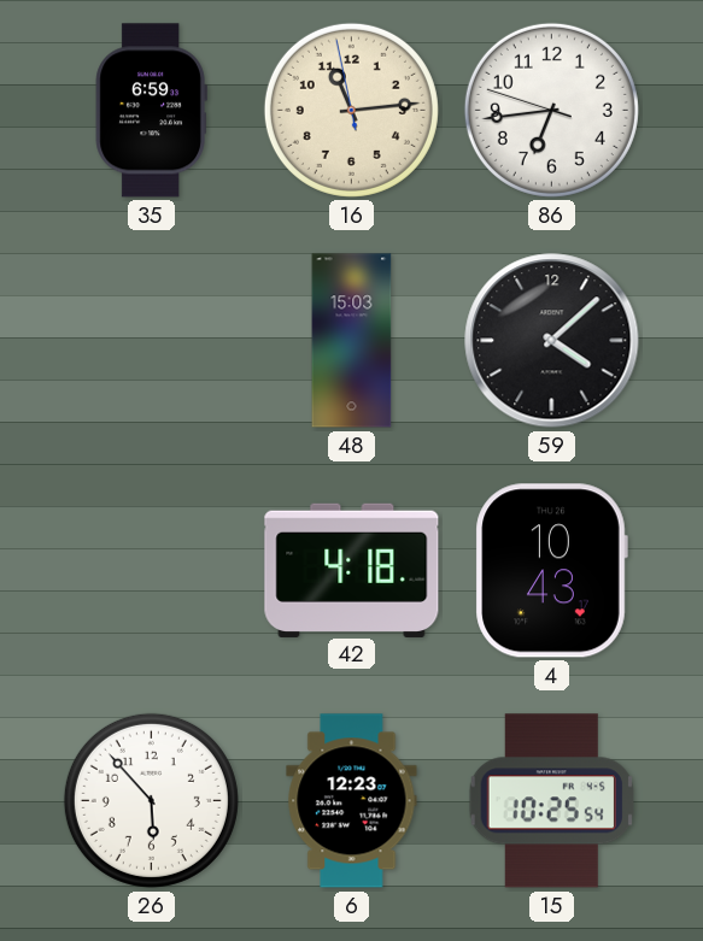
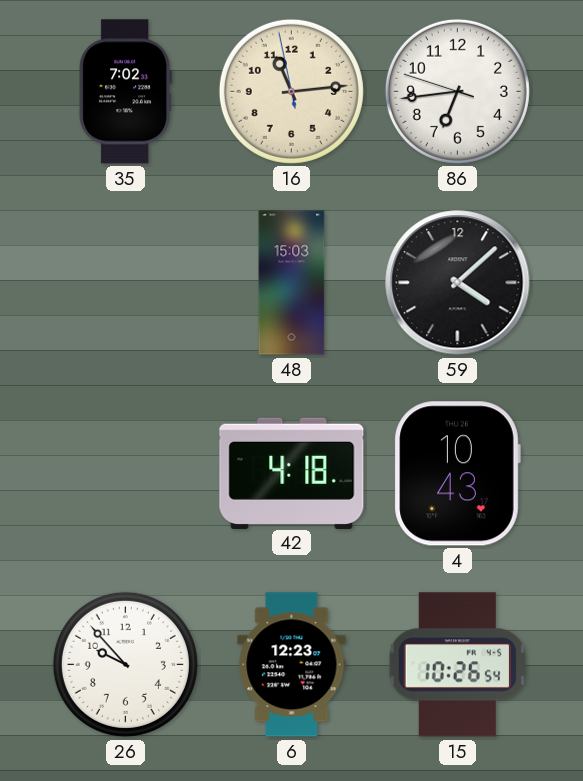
35: 6:59 -> 7:02
26: 5:53 -> 9:53
15: 10:25 -> 10:26
